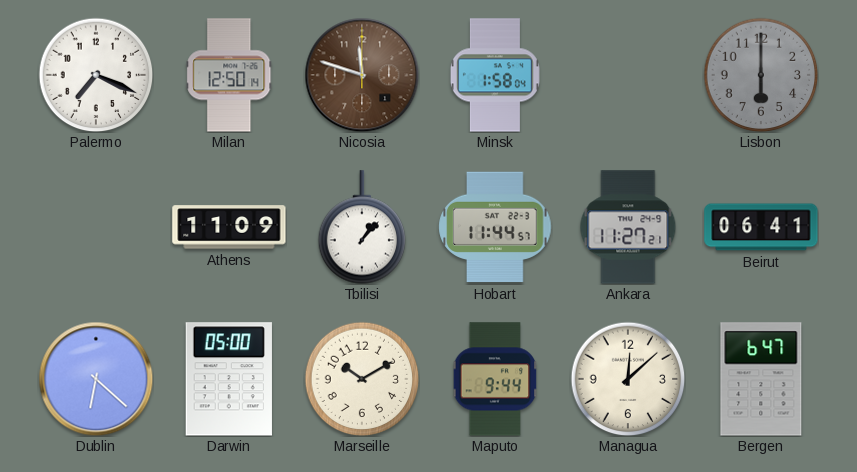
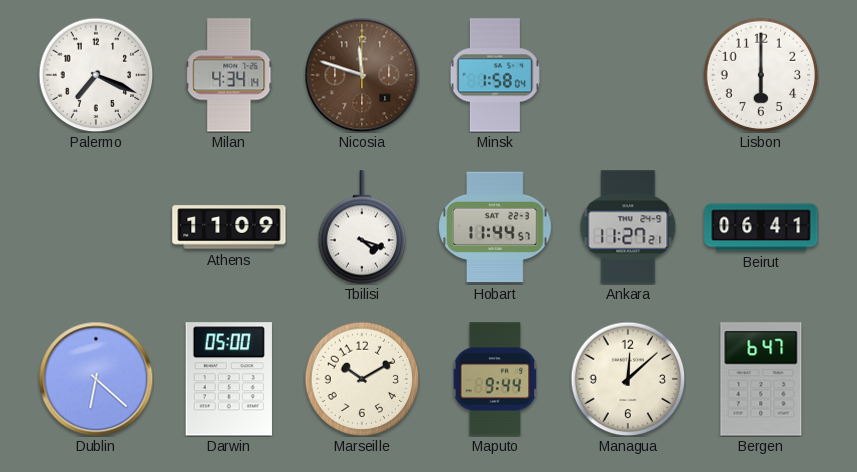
Milan: 12:50 -> 4:34
Lisbon dial: grey -> white
Tbilisi: 1:07 -> 4:18
